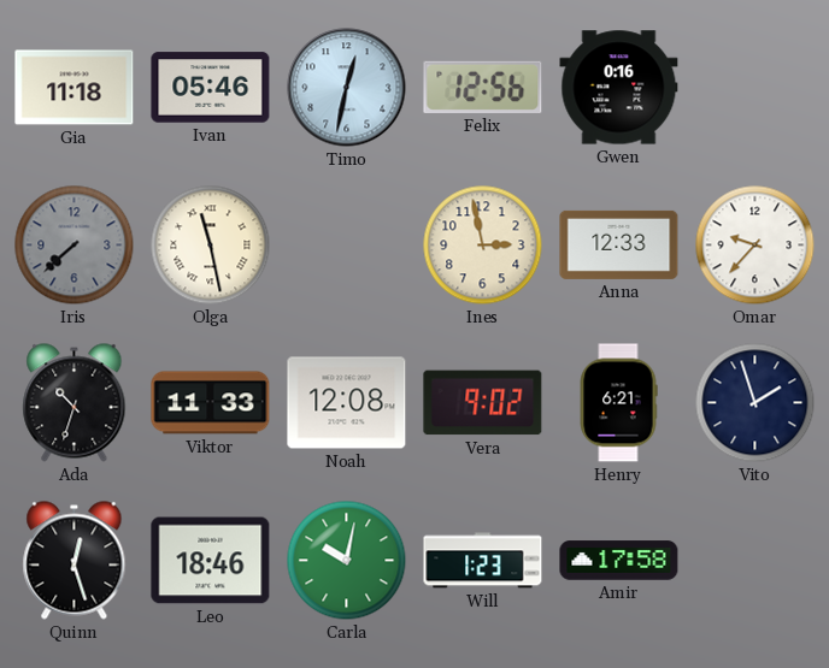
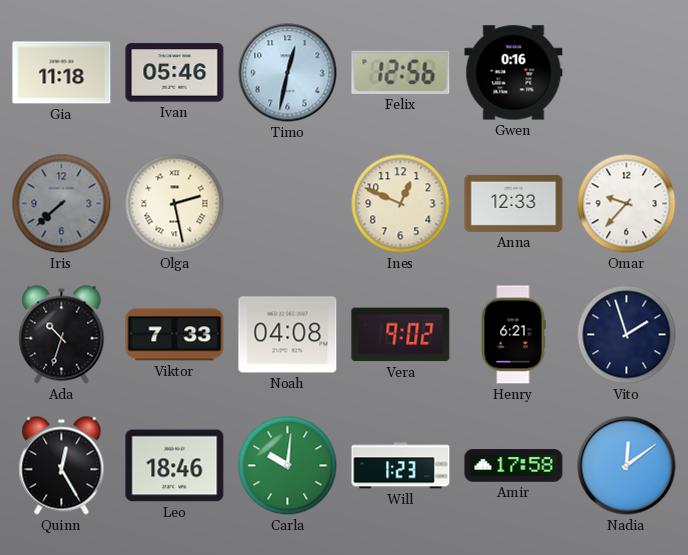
Olga: 11:28 -> 2:28
Ines: 2:58 -> 12:49
Viktor: 11:33 -> 7:33
Noah: 12:08 -> 04:08
Quinn: 12:27 -> 12:25
Carla: 10:02 -> 10:01
Nadia: none -> 12:09
